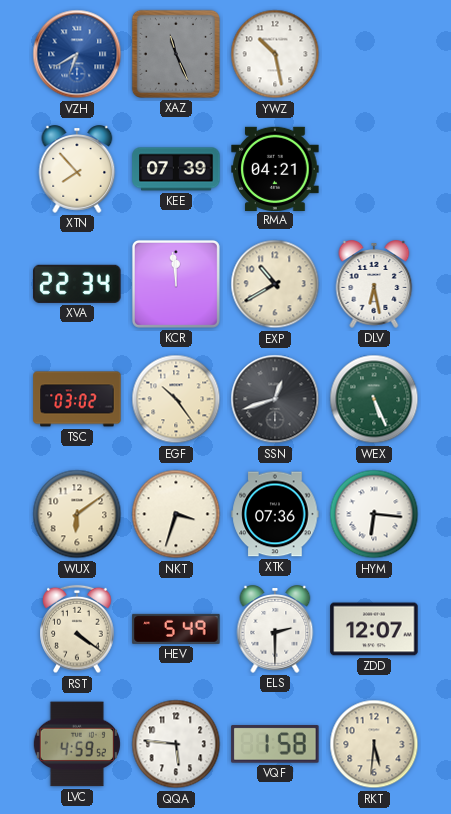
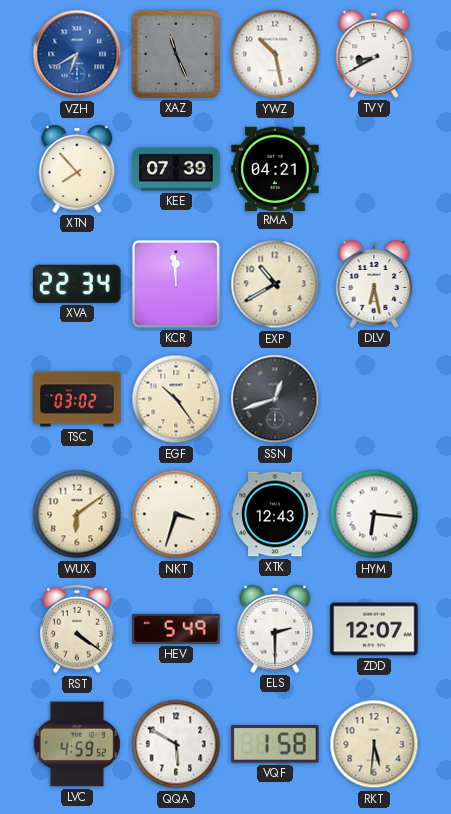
TVY: none -> 8:40
WEX: 5:26 -> none
XTK: 07:36 -> 12:43
QQA: 5:46 -> 5:50
